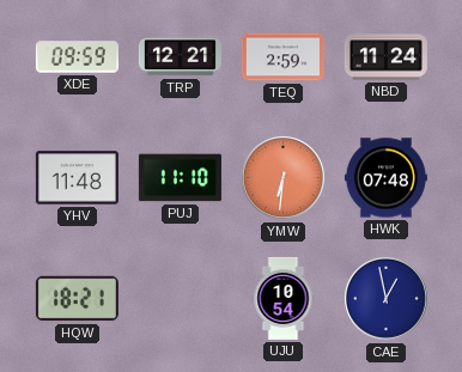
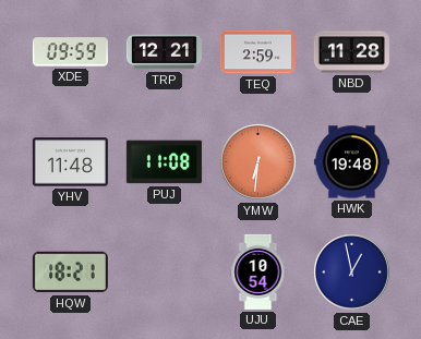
NBD: 11:24 -> 11:28
PUJ: 11:10 -> 11:08
HWK: 07:48 -> 19:48
